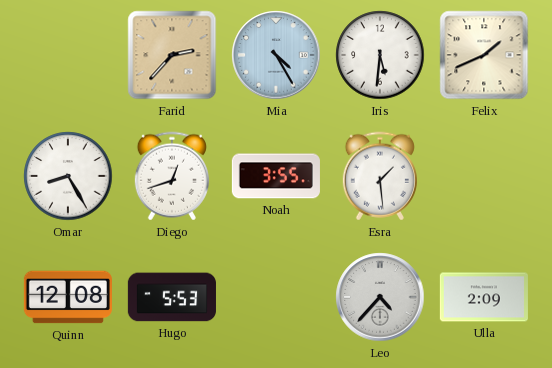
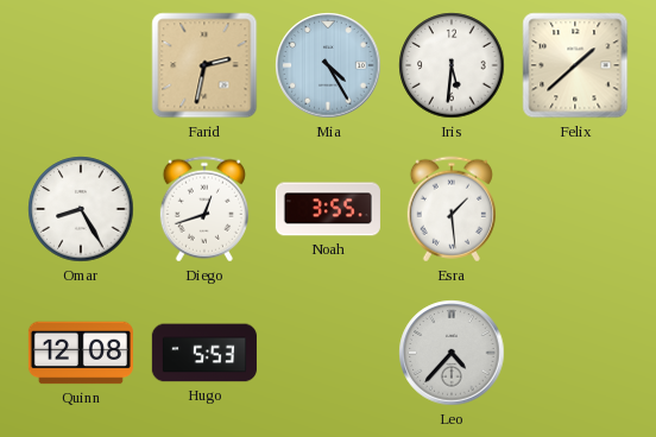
Farid: 2:37 -> 2:32
Felix: 1:41 -> 1:38
Ulla: 2:09 -> none
